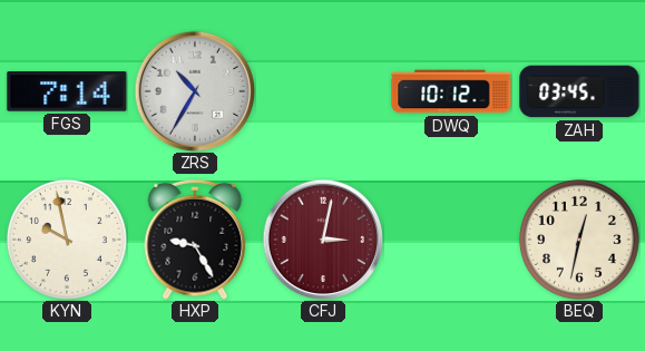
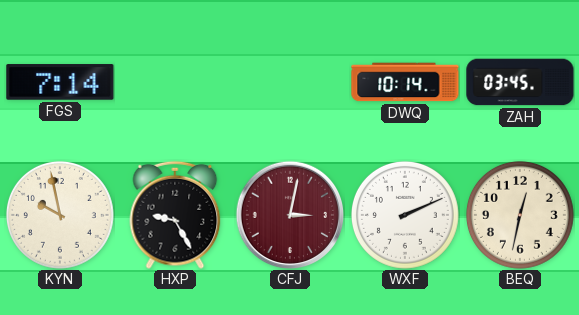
ZRS: 10:35 -> none
DWQ: 10:12 -> 10:14
WXF: none -> 2:11
